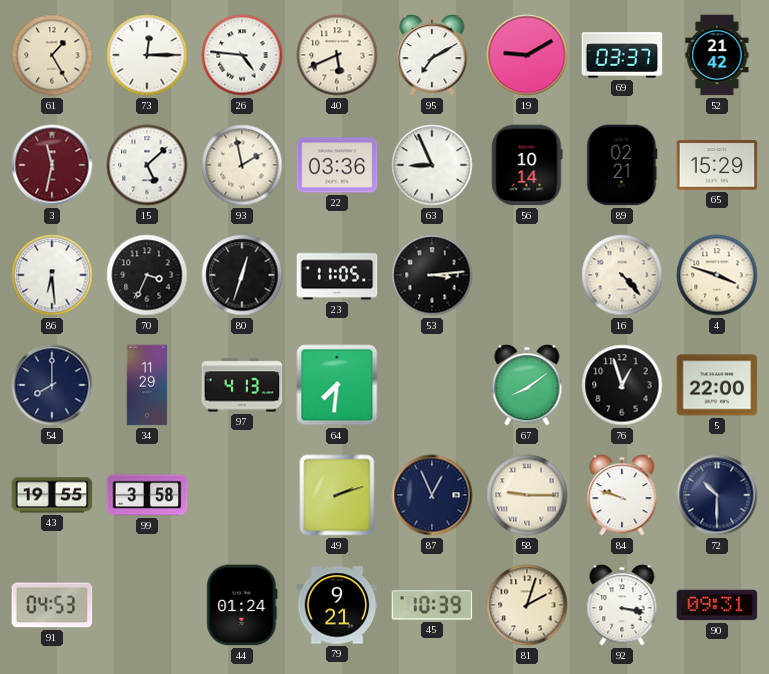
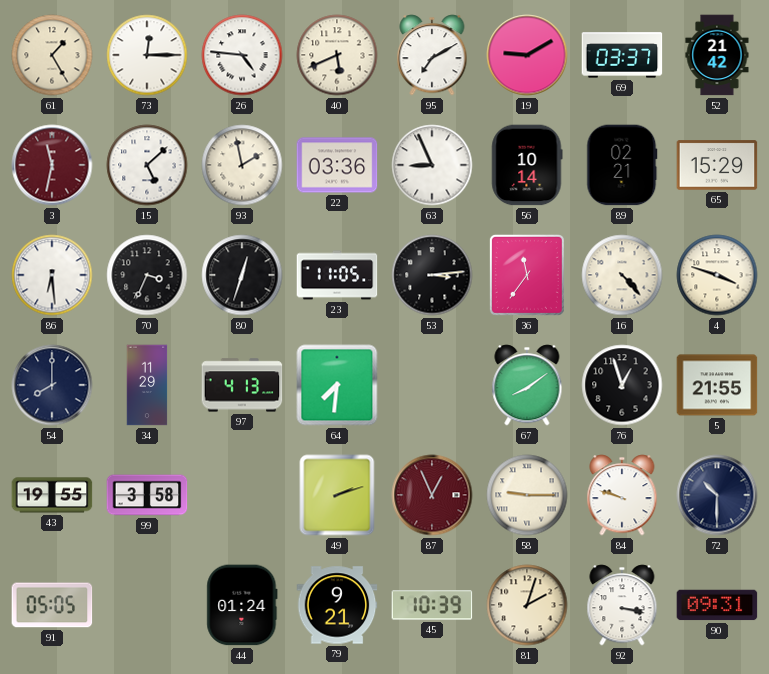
36: none -> 11:36
5: 22:00 -> 21:55
87 dial: navy -> burgundy
91: 04:53 -> 05:05
